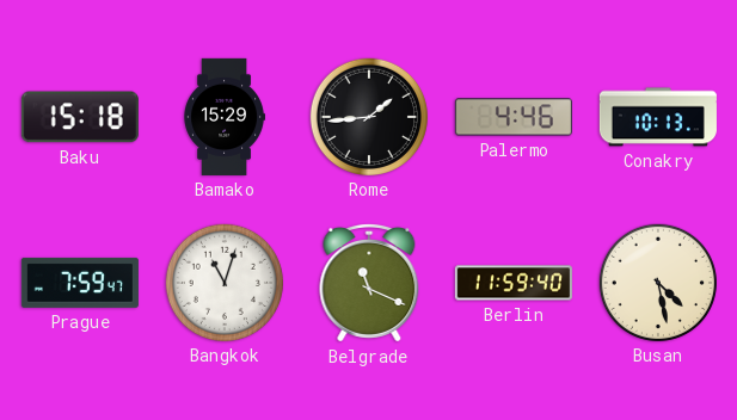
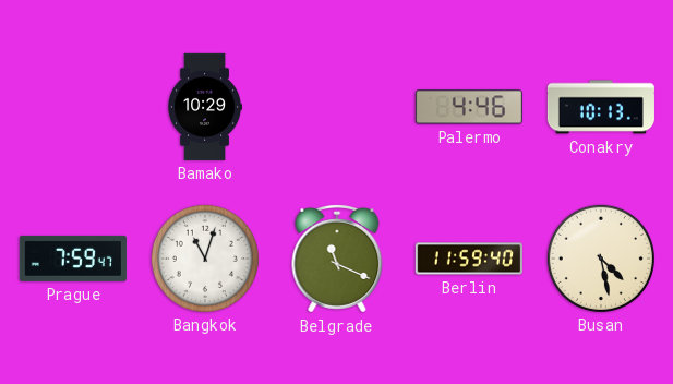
Baku: 15:18 -> none
Bamako: 15:29 -> 10:29
Rome: 1:44 -> none
